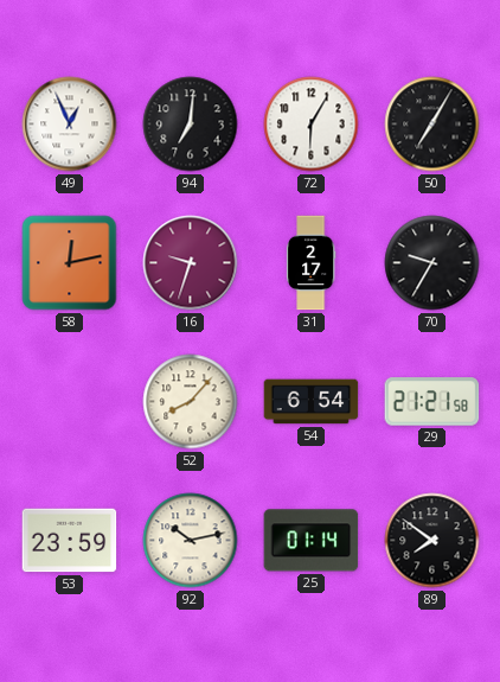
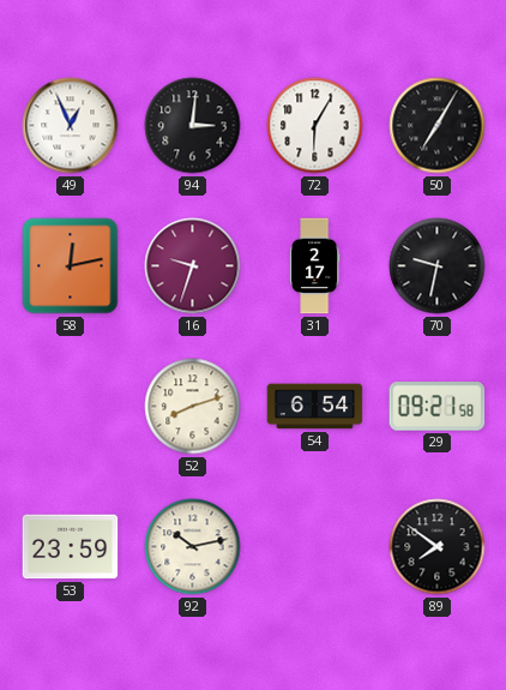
94: 7:01 -> 3:01
70: 9:35 -> 9:32
52: 8:07 -> 8:12
29: 21:21 -> 09:21
25: 01:14 -> none
